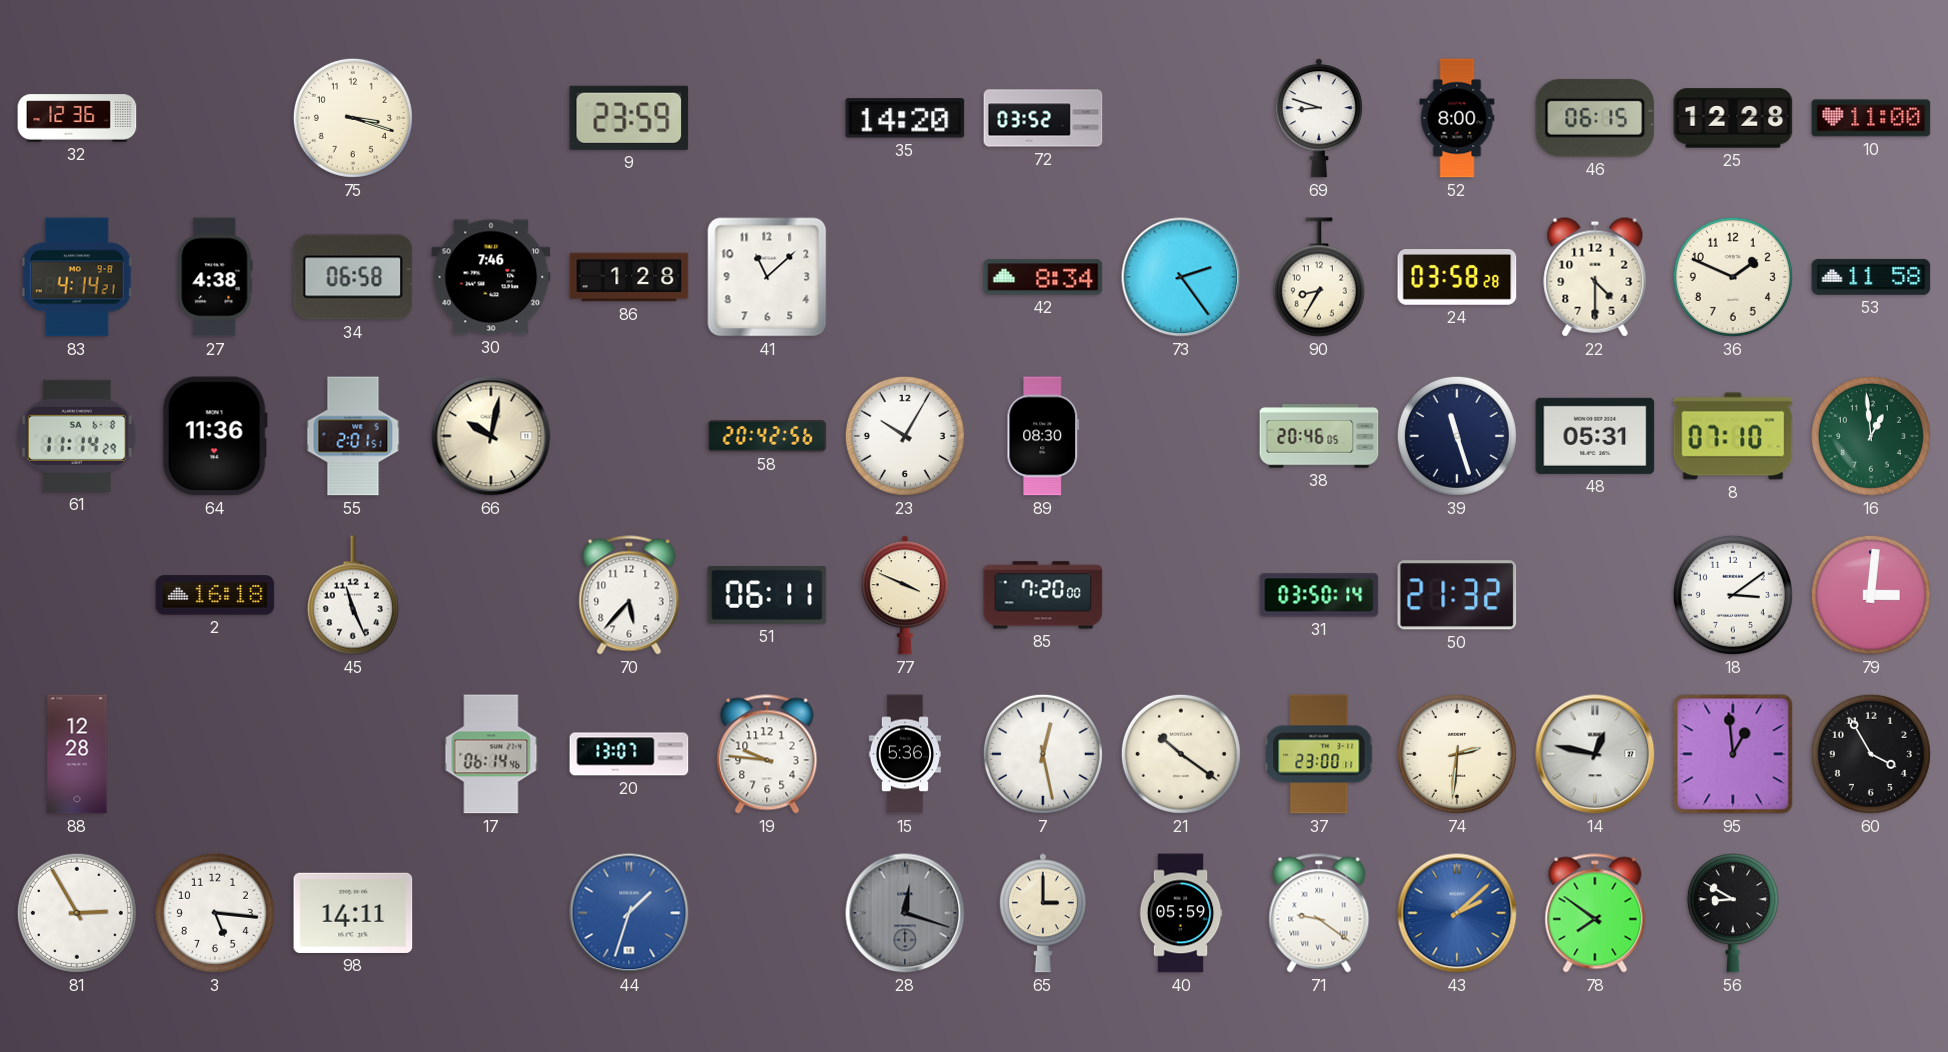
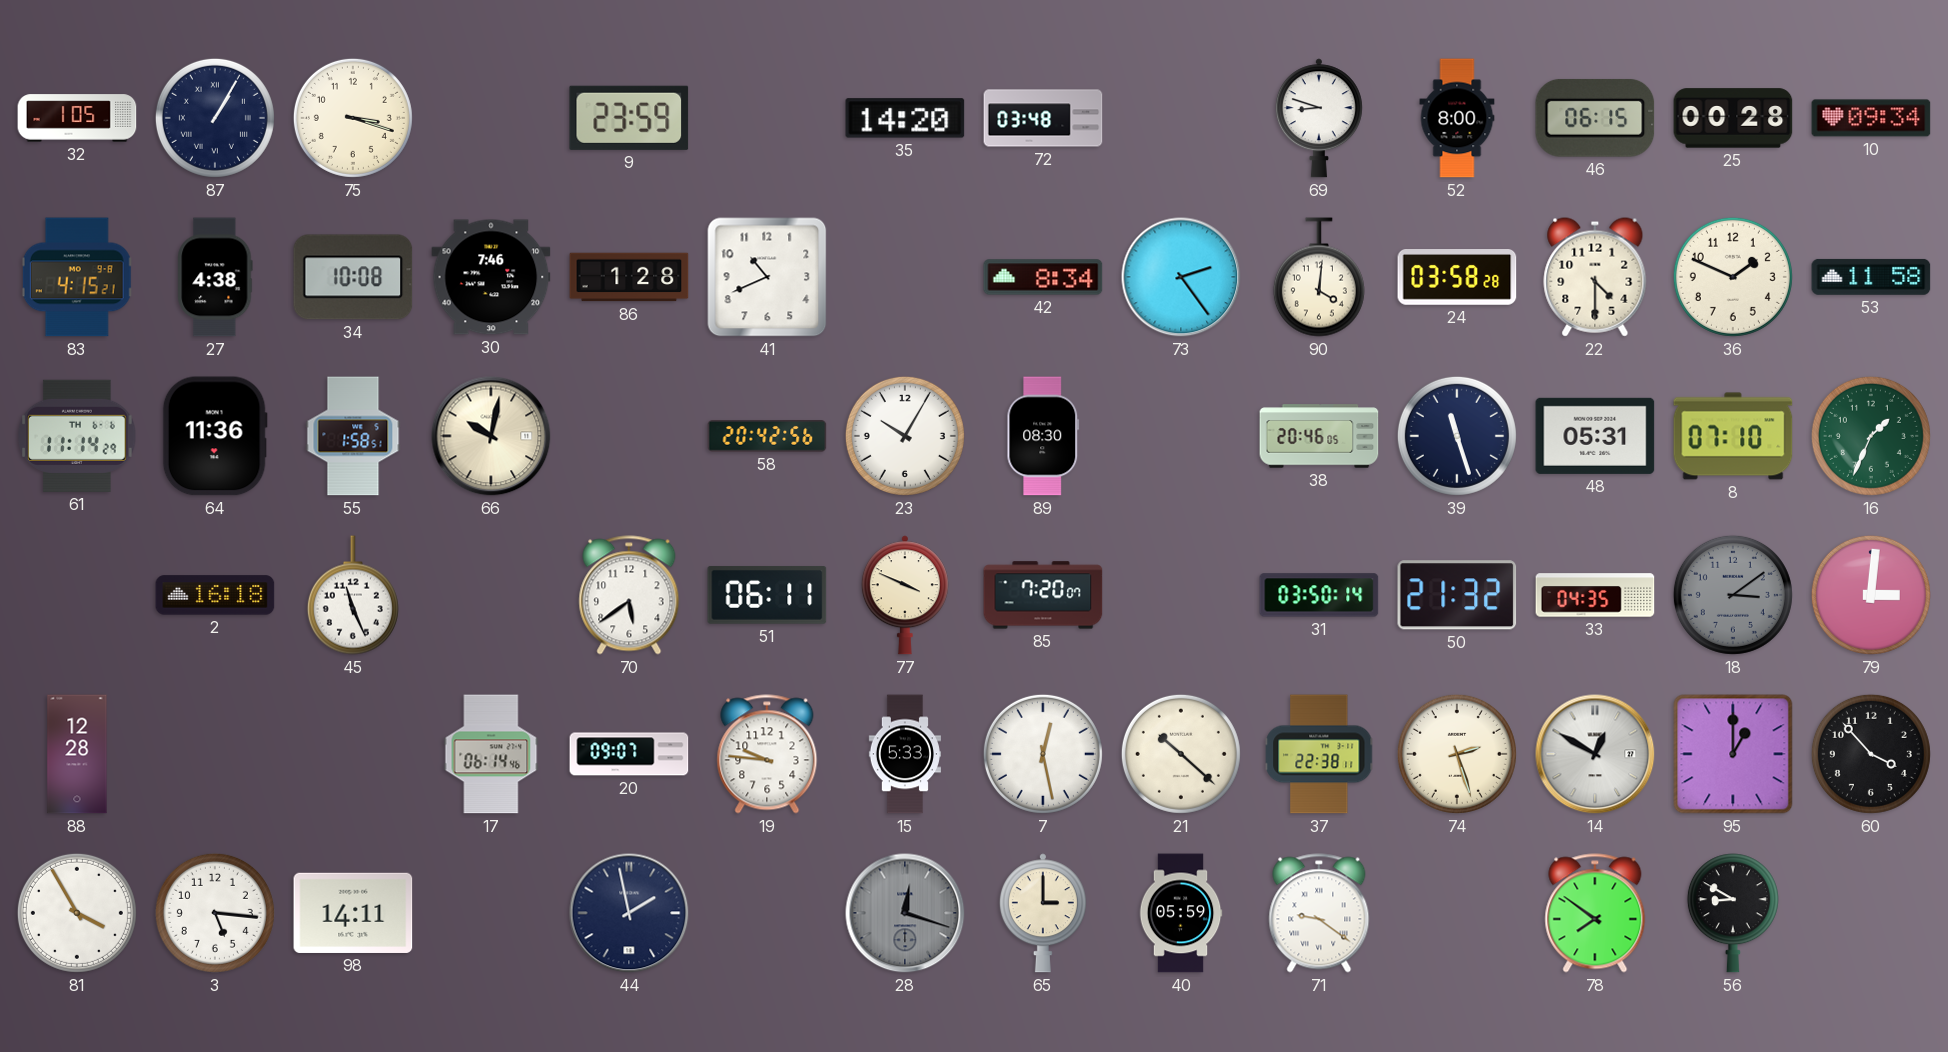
32: 12:36 -> 1:05
87: none -> 1:05
72: 03:52 -> 03:48
25: 12:28 -> 00:28
10: 11:00 -> 09:34
83: 4:14 -> 4:15
34: 06:58 -> 10:08
41: 11:08 -> 10:41
90: 8:35 -> 4:01
61 date: SA 6-8 -> TH 6-6
55: 2:01 -> 1:58
16: 12:59 -> 1:34
70: 5:37 -> 5:39
85: 7:20:00 -> 7:20:07
33: none -> 04:35
18 dial: white -> grey
20: 13:07 -> 09:07
15: 5:36 -> 5:33
21: 10:21 -> 10:22
37: 23:00 -> 22:38
74: 2:31 -> 2:27
14: 12:47 -> 12:50
95: 12:59 -> 1:00
60: 3:55 -> 3:53
81: 2:55 -> 3:55
44: 1:33 -> 1:58
44 dial: blue -> navy
43: 2:08 -> none
